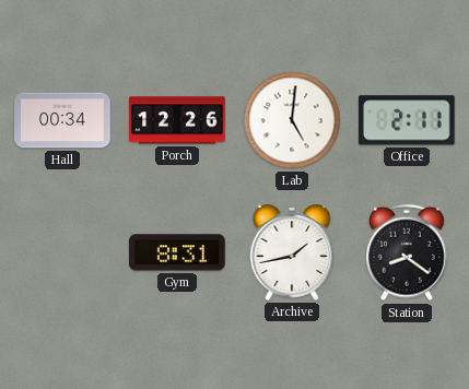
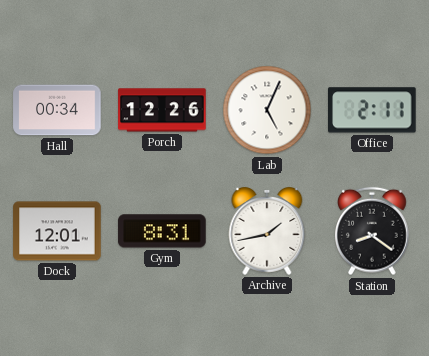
Lab: 5:01 -> 5:04
Dock: none -> 12:01
